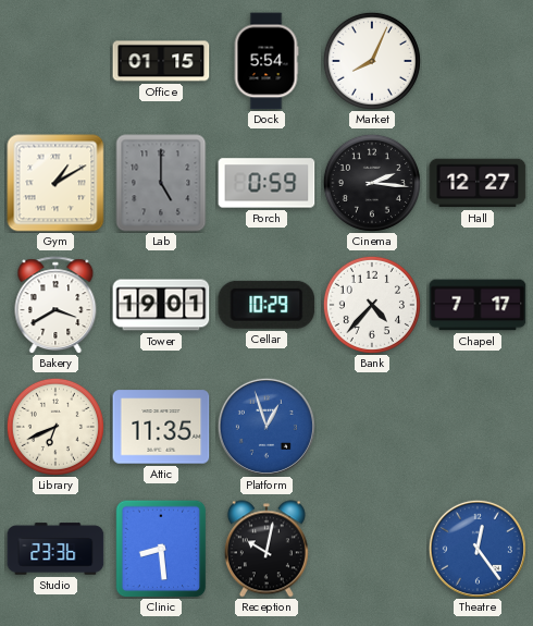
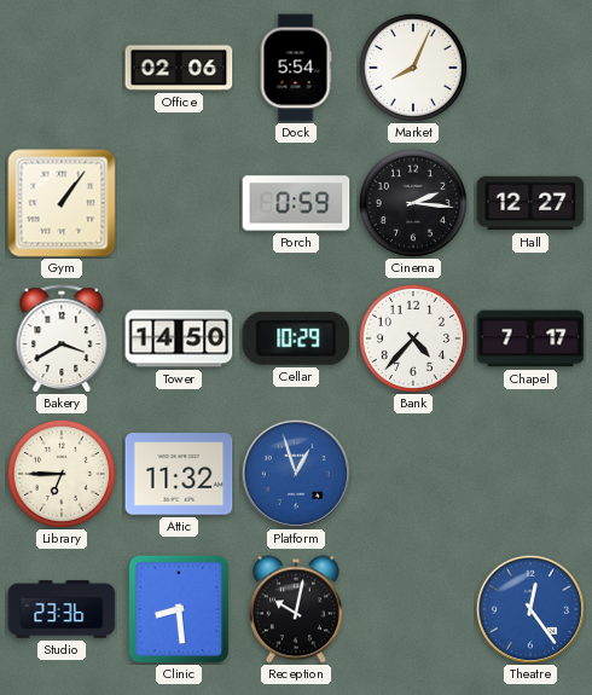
Office: 01:15 -> 02:06
Gym: 1:10 -> 1:06
Lab: 5:00 -> none
Tower: 19:01 -> 14:50
Library: 6:41 -> 6:45
Attic: 11:35 -> 11:32
